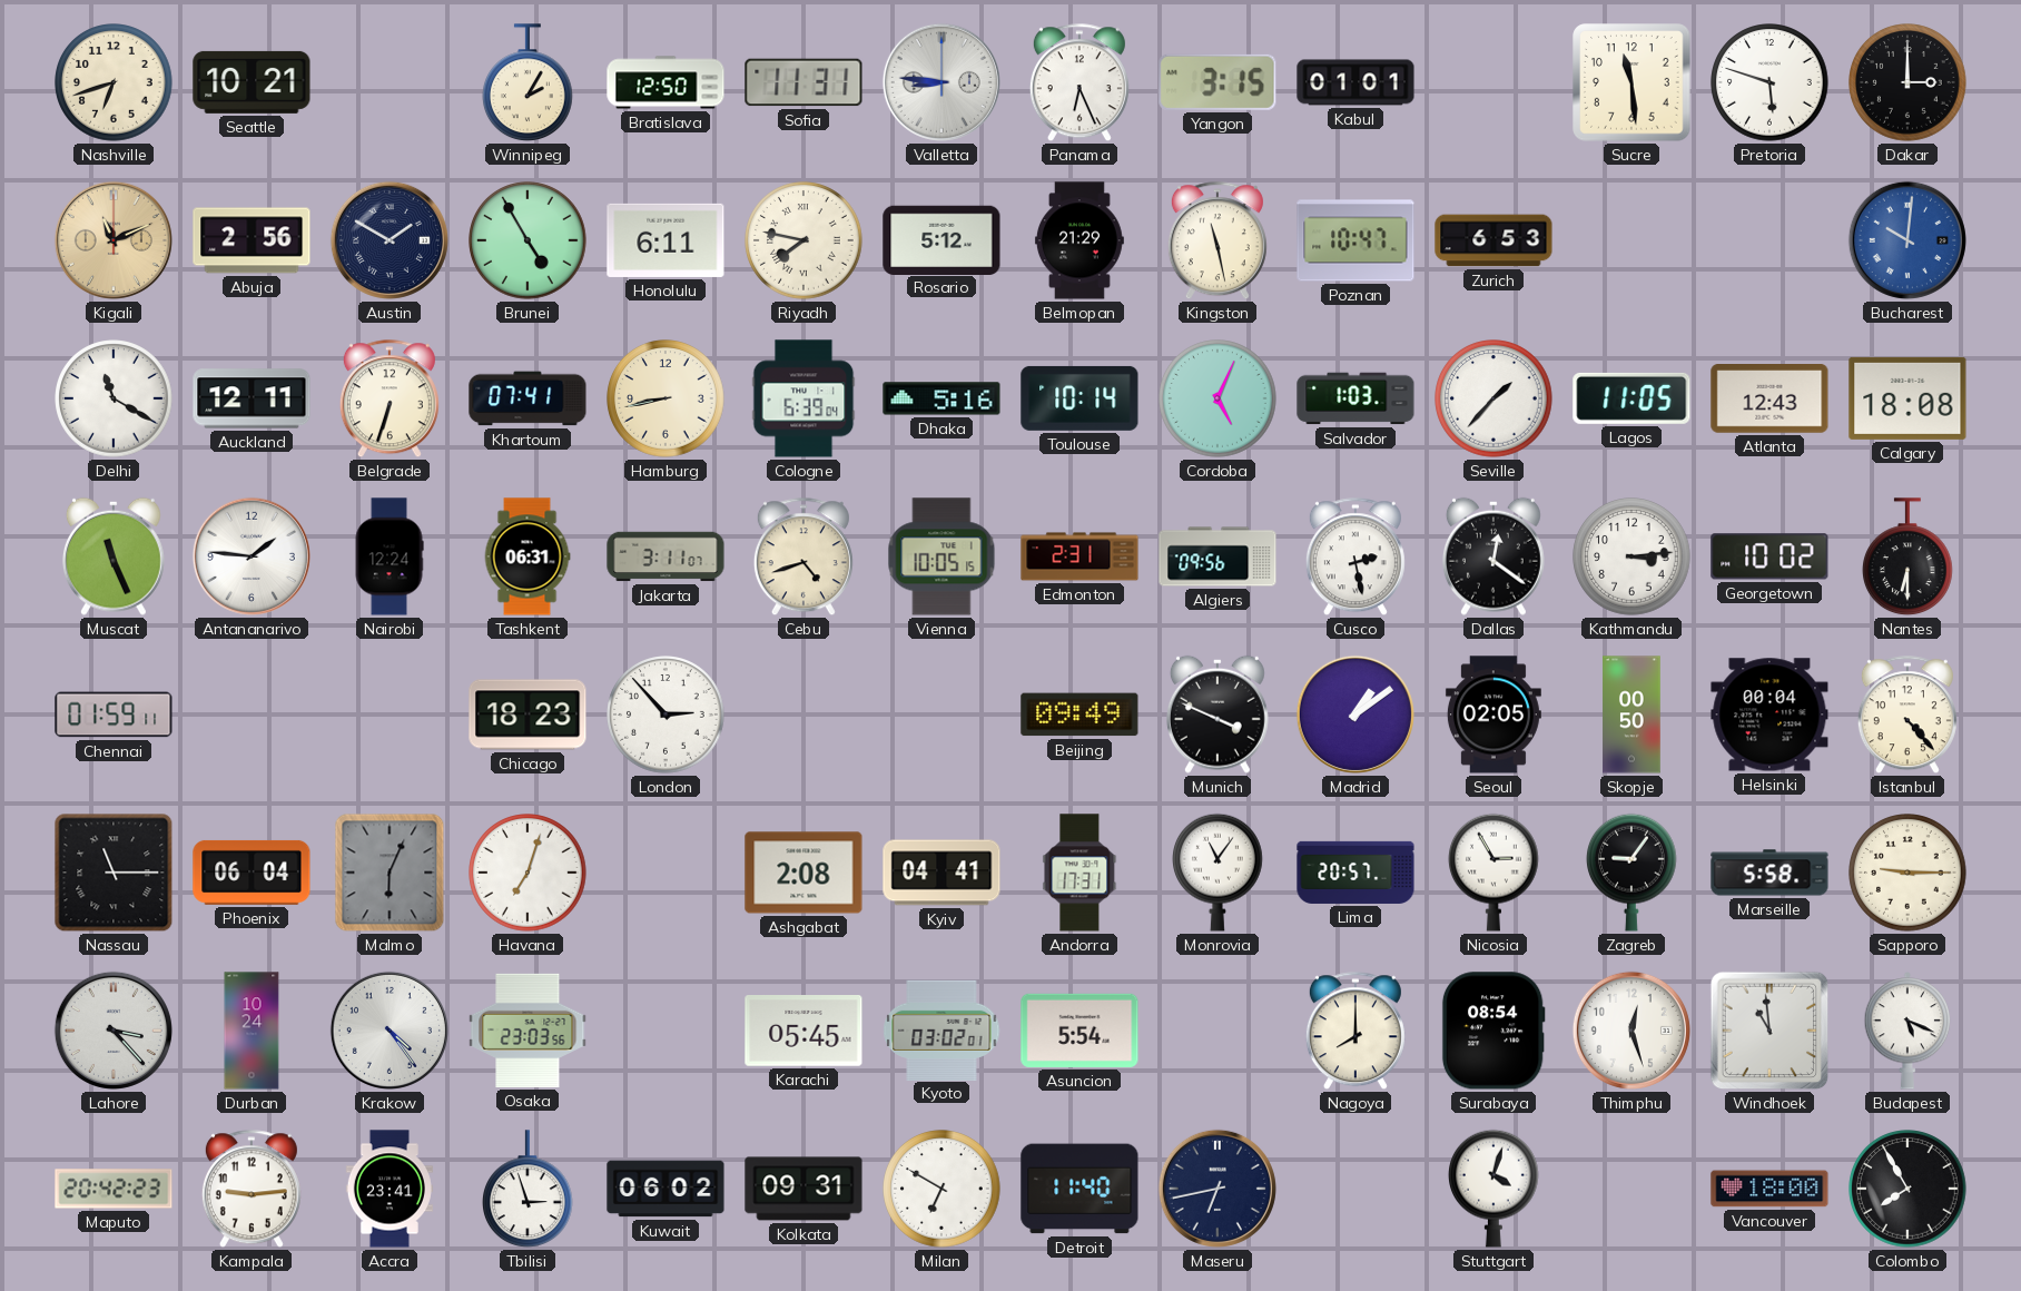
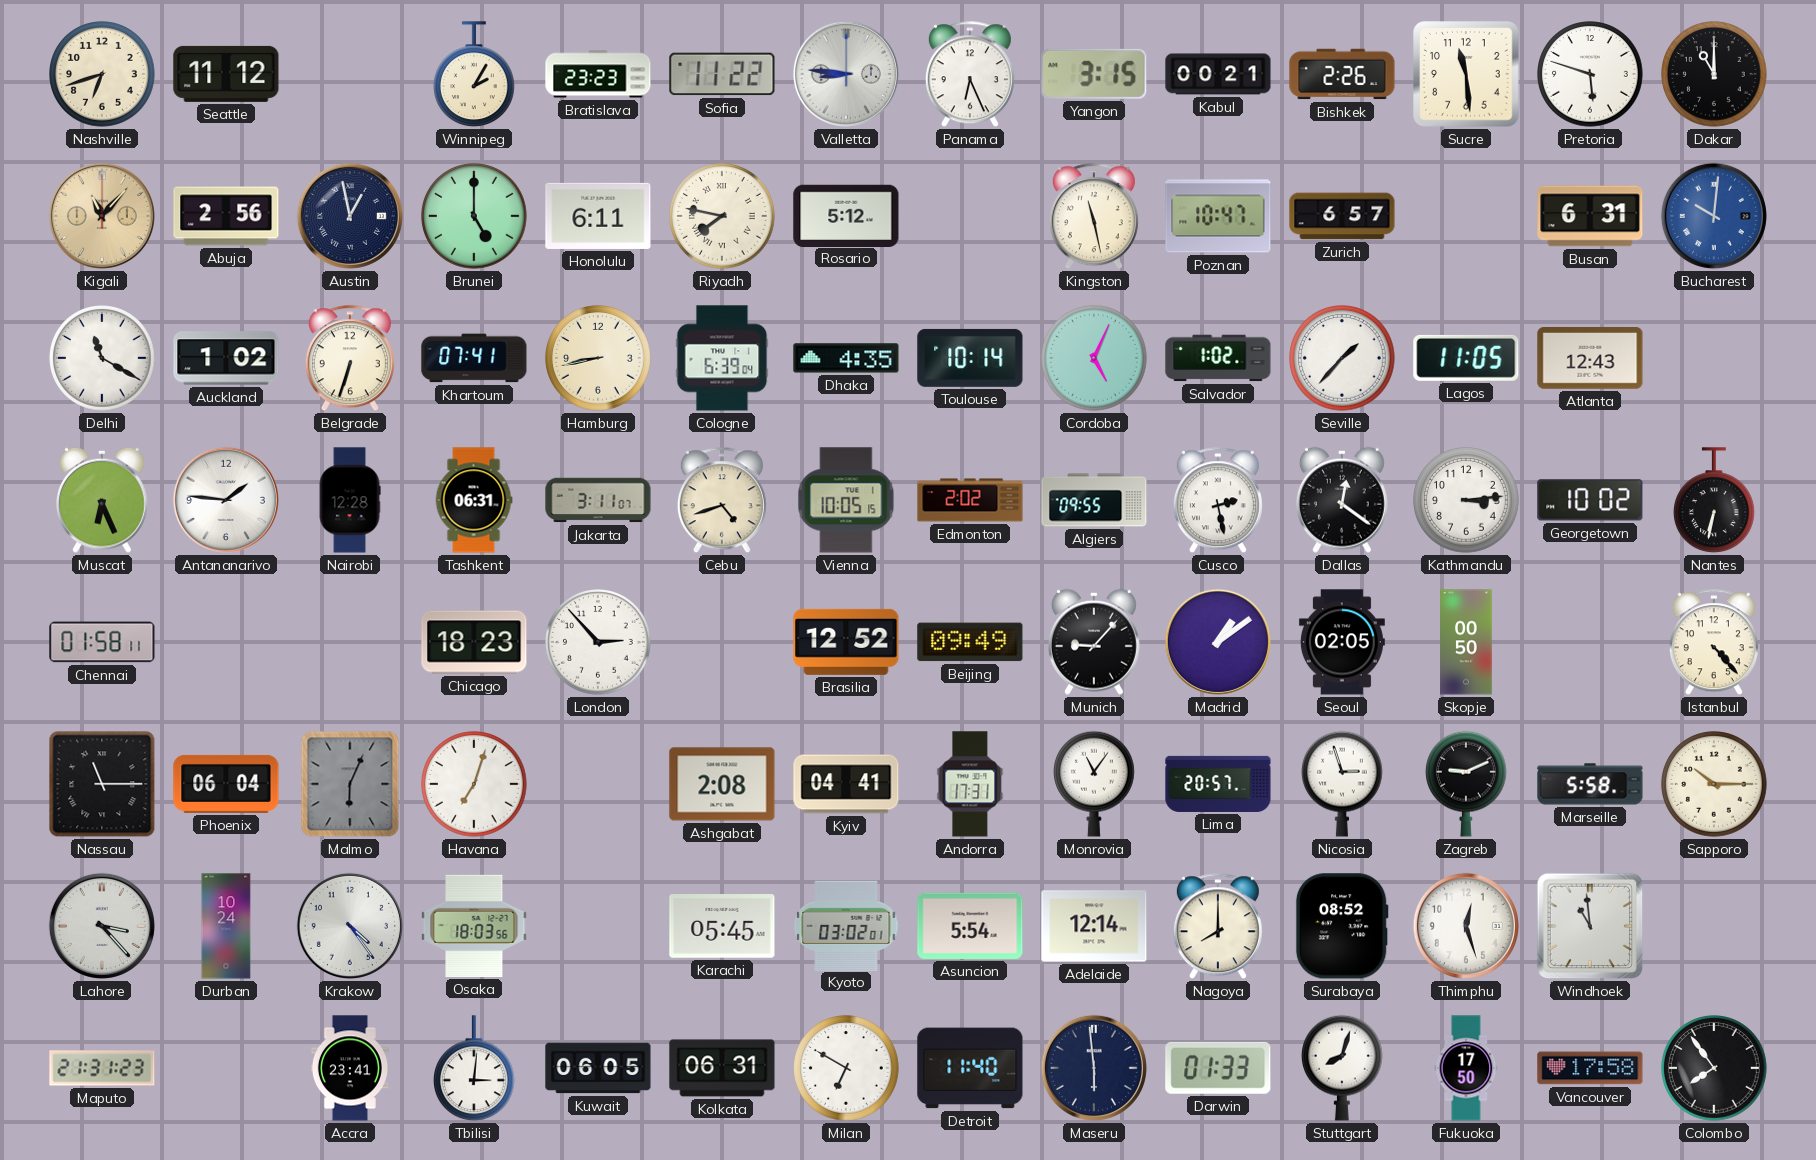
Seattle: 10:21 -> 11:12
Bratislava: 12:50 -> 23:23
Sofia: 11:31 -> 11:22
Kabul: 01:01 -> 00:21
Bishkek: none -> 2:26
Dakar: 3:00 -> 11:00
Kigali: 11:11 -> 11:07
Austin: 1:50 -> 12:58
Brunei: 4:55 -> 5:00
Belmopan: 21:29 -> none
Zurich: 6:53 -> 6:57
Busan: none -> 6:31
Auckland: 12:11 -> 1:02
Dhaka: 5:16 -> 4:35
Salvador: 1:03 -> 1:02
Calgary: 18:08 -> none
Muscat: 11:26 -> 6:26
Nairobi: 12:24 -> 12:28
Edmonton: 2:31 -> 2:02
Algiers: 09:56 -> 09:55
Nantes: 6:30 -> 6:32
Chennai: 01:59 -> 01:58
Brasilia: none -> 12:52
Munich: 3:49 -> 9:07
Helsinki: 00:04 -> none
Nicosia: 2:55 -> 2:57
Zagreb: 9:06 -> 9:11
Sapporo: 9:15 -> 10:15
Osaka: 23:03 -> 18:03
Adelaide: none -> 12:14
Surabaya: 08:54 -> 08:52
Budapest: 5:19 -> none
Maputo: 20:42 -> 21:31
Kampala: 9:14 -> none
Tbilisi: 2:57 -> 3:01
Kuwait: 06:02 -> 06:05
Kolkata: 09:31 -> 06:31
Maseru: 6:43 -> 5:59
Darwin: none -> 01:33
Stuttgart: 4:03 -> 8:03
Fukuoka: none -> 17:50
Vancouver: 18:00 -> 17:58
Colombo: 7:55 -> 7:54
